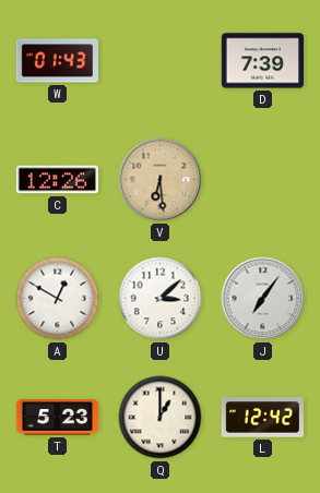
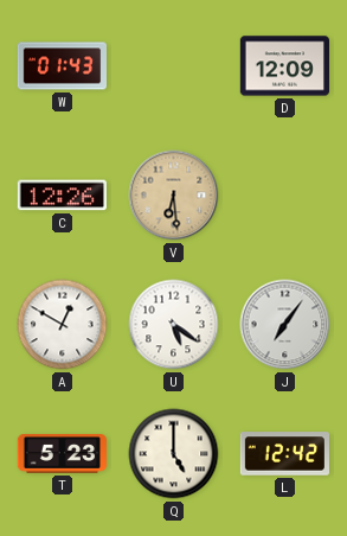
D: 7:39 -> 12:09
U: 3:08 -> 5:21
Q: 1:00 -> 5:00
